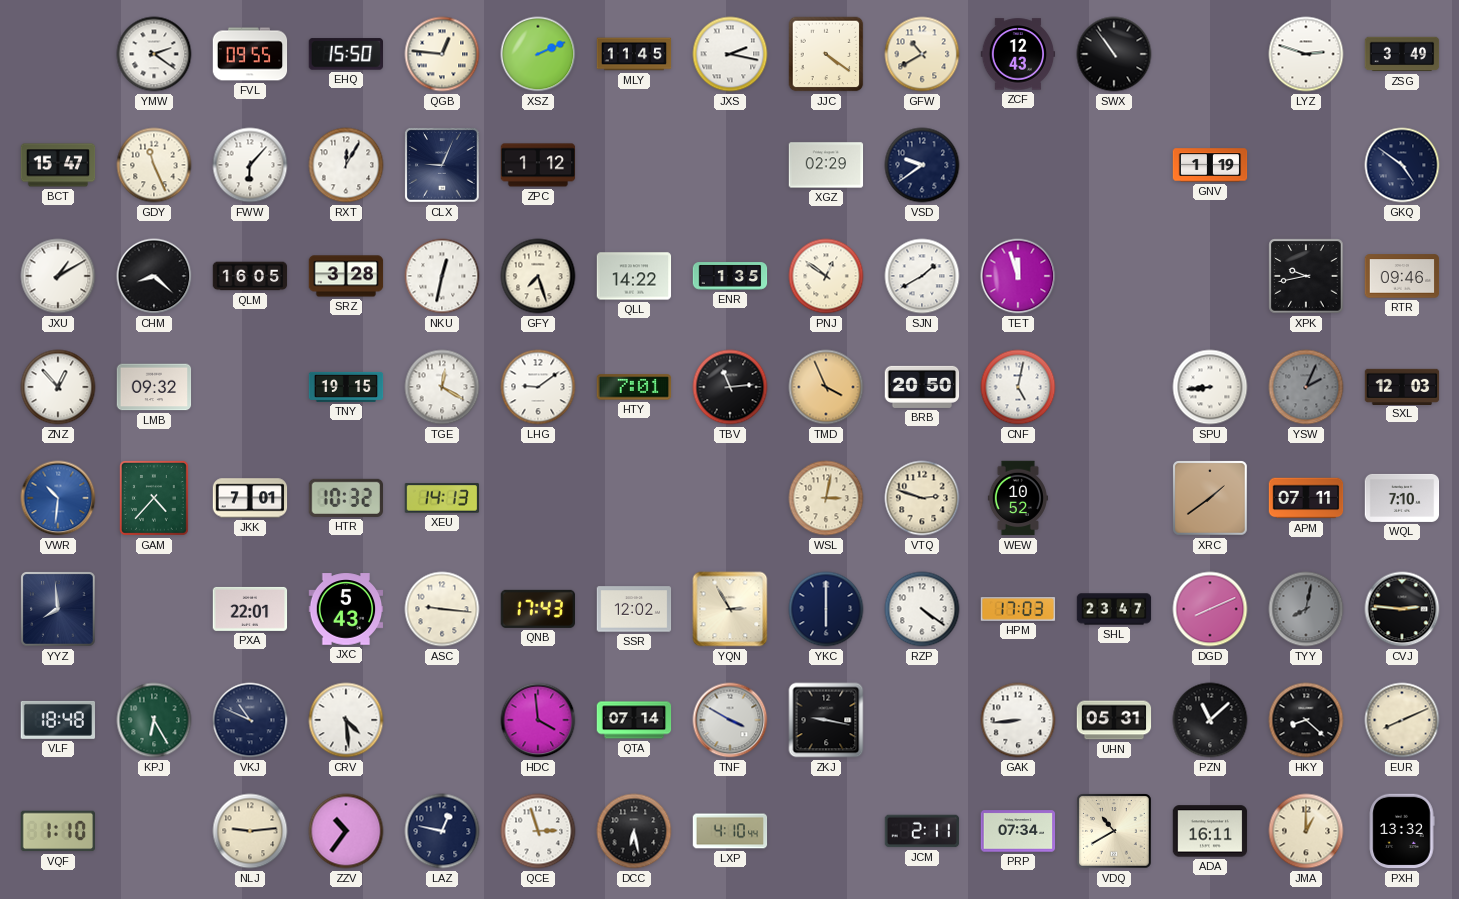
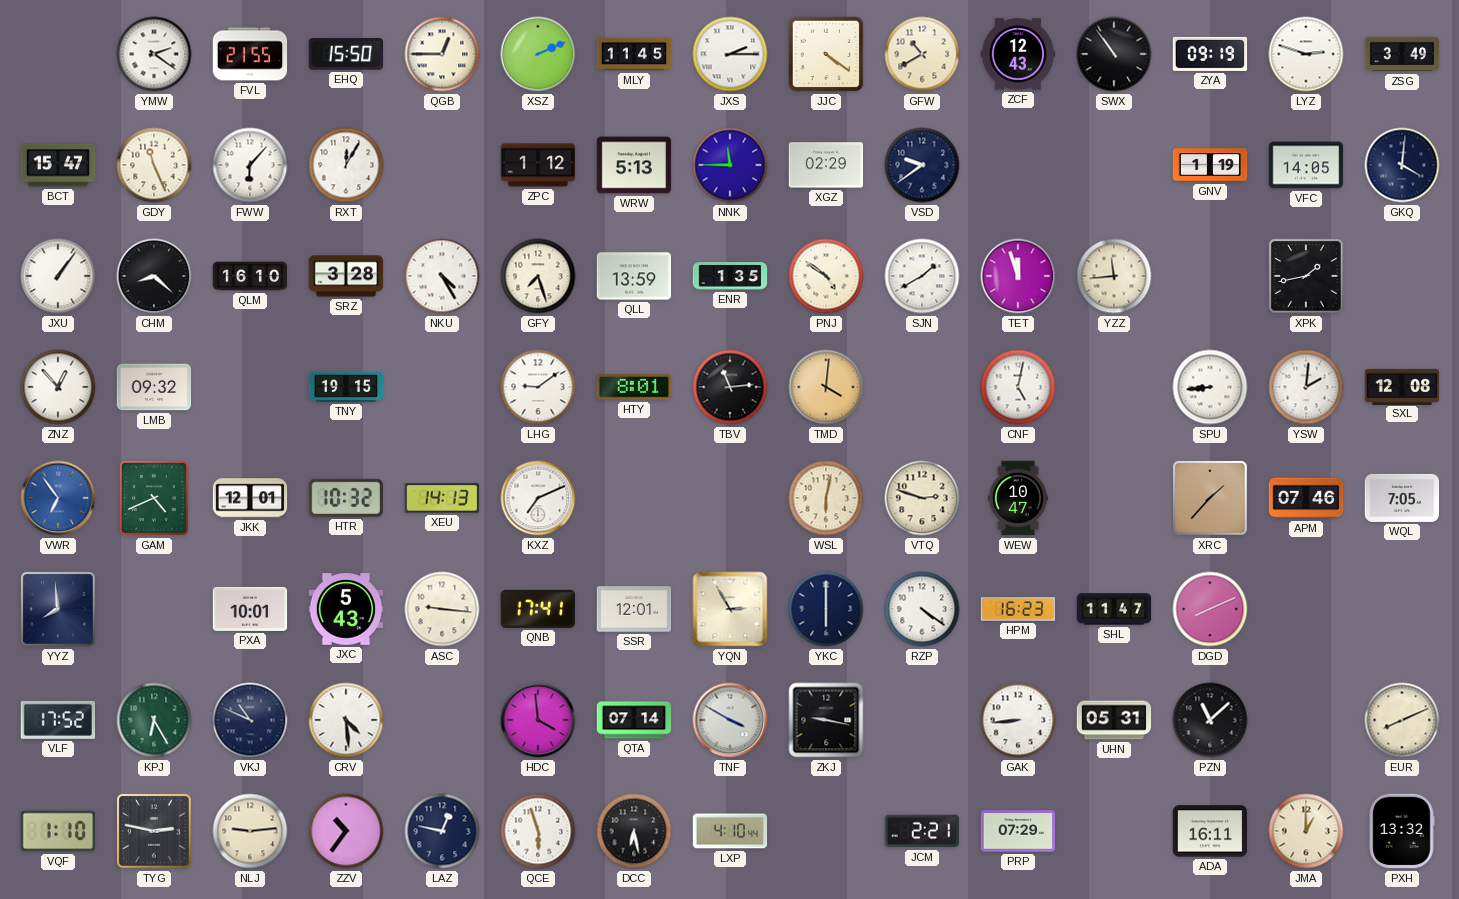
FVL: 09:55 -> 21:55
QGB: 12:46 -> 12:45
JXS: 2:17 -> 2:15
ZYA: none -> 09:19
CLX: 9:04 -> none
WRW: none -> 5:13
NNK: none -> 11:45
VFC: none -> 14:05
GKQ: 4:51 -> 4:01
JXU: 1:10 -> 1:06
QLM: 16:05 -> 16:10
NKU: 12:32 -> 4:25
QLL: 14:22 -> 13:59
PNJ: 12:51 -> 4:51
YZZ: none -> 11:44
XPK: 9:43 -> 1:43
RTR: 09:46 -> none
TGE: 12:20 -> none
HTY: 7:01 -> 8:01
TMD: 3:56 -> 4:01
BRB: 20:50 -> none
YSW: 2:04 -> 2:01
YSW dial: grey -> white
SXL: 12:03 -> 12:08
VWR: 10:31 -> 6:54
GAM: 4:37 -> 4:41
JKK: 7:01 -> 12:01
KXZ: none -> 7:11
WSL: 3:02 -> 6:02
WEW: 10:52 -> 10:47
XRC: 1:39 -> 1:37
APM: 07:11 -> 07:46
WQL: 7:10 -> 7:05
PXA: 22:01 -> 10:01
QNB: 17:43 -> 17:41
SSR: 12:02 -> 12:01
HPM: 17:03 -> 16:23
SHL: 23:47 -> 11:47
TYY: 8:02 -> none
CVJ: 2:46 -> none
VLF: 18:48 -> 17:52
HKY: 8:22 -> none
TYG: none -> 2:47
QCE: 2:57 -> 5:57
JCM: 2:11 -> 2:21
PRP: 07:34 -> 07:29
VDQ: 10:40 -> none
